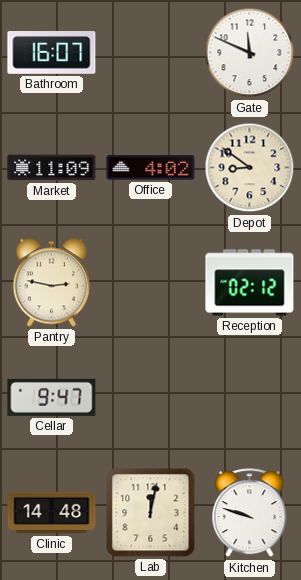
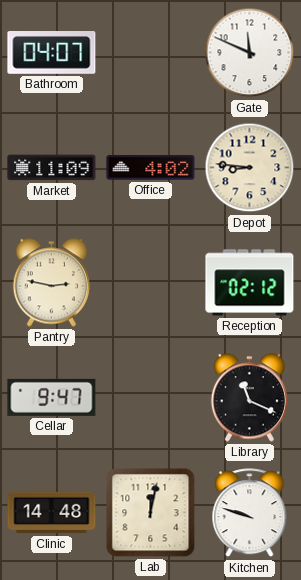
Bathroom: 16:07 -> 04:07
Depot: 8:51 -> 8:46
Library: none -> 11:19
